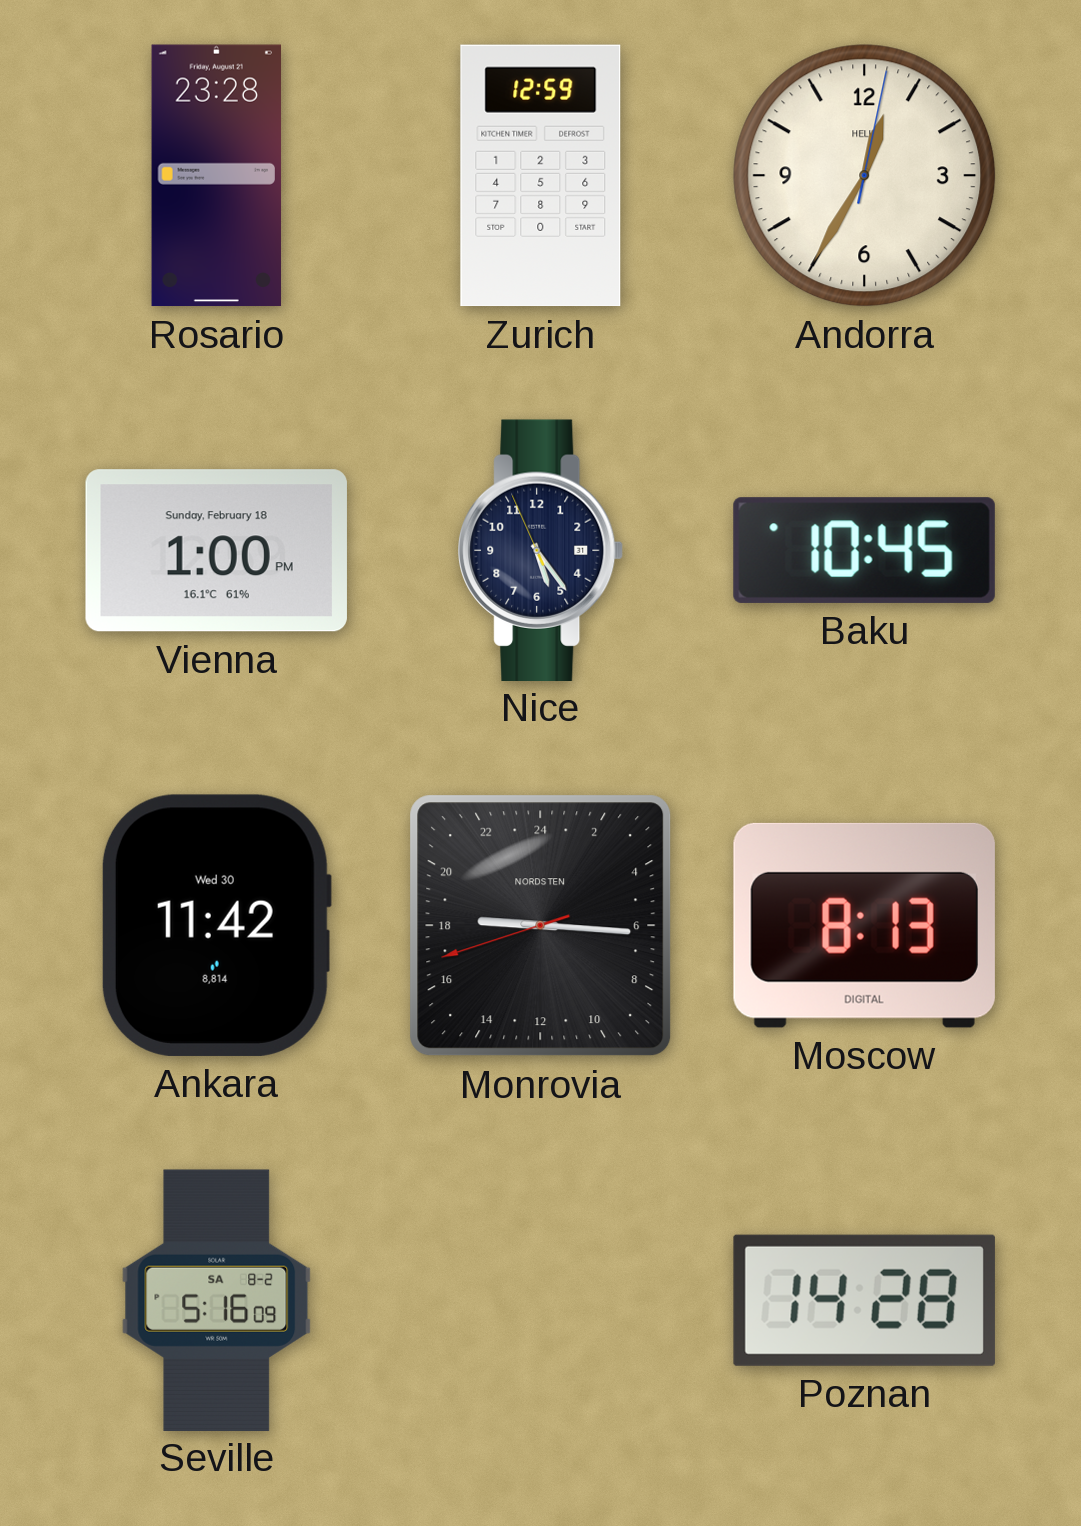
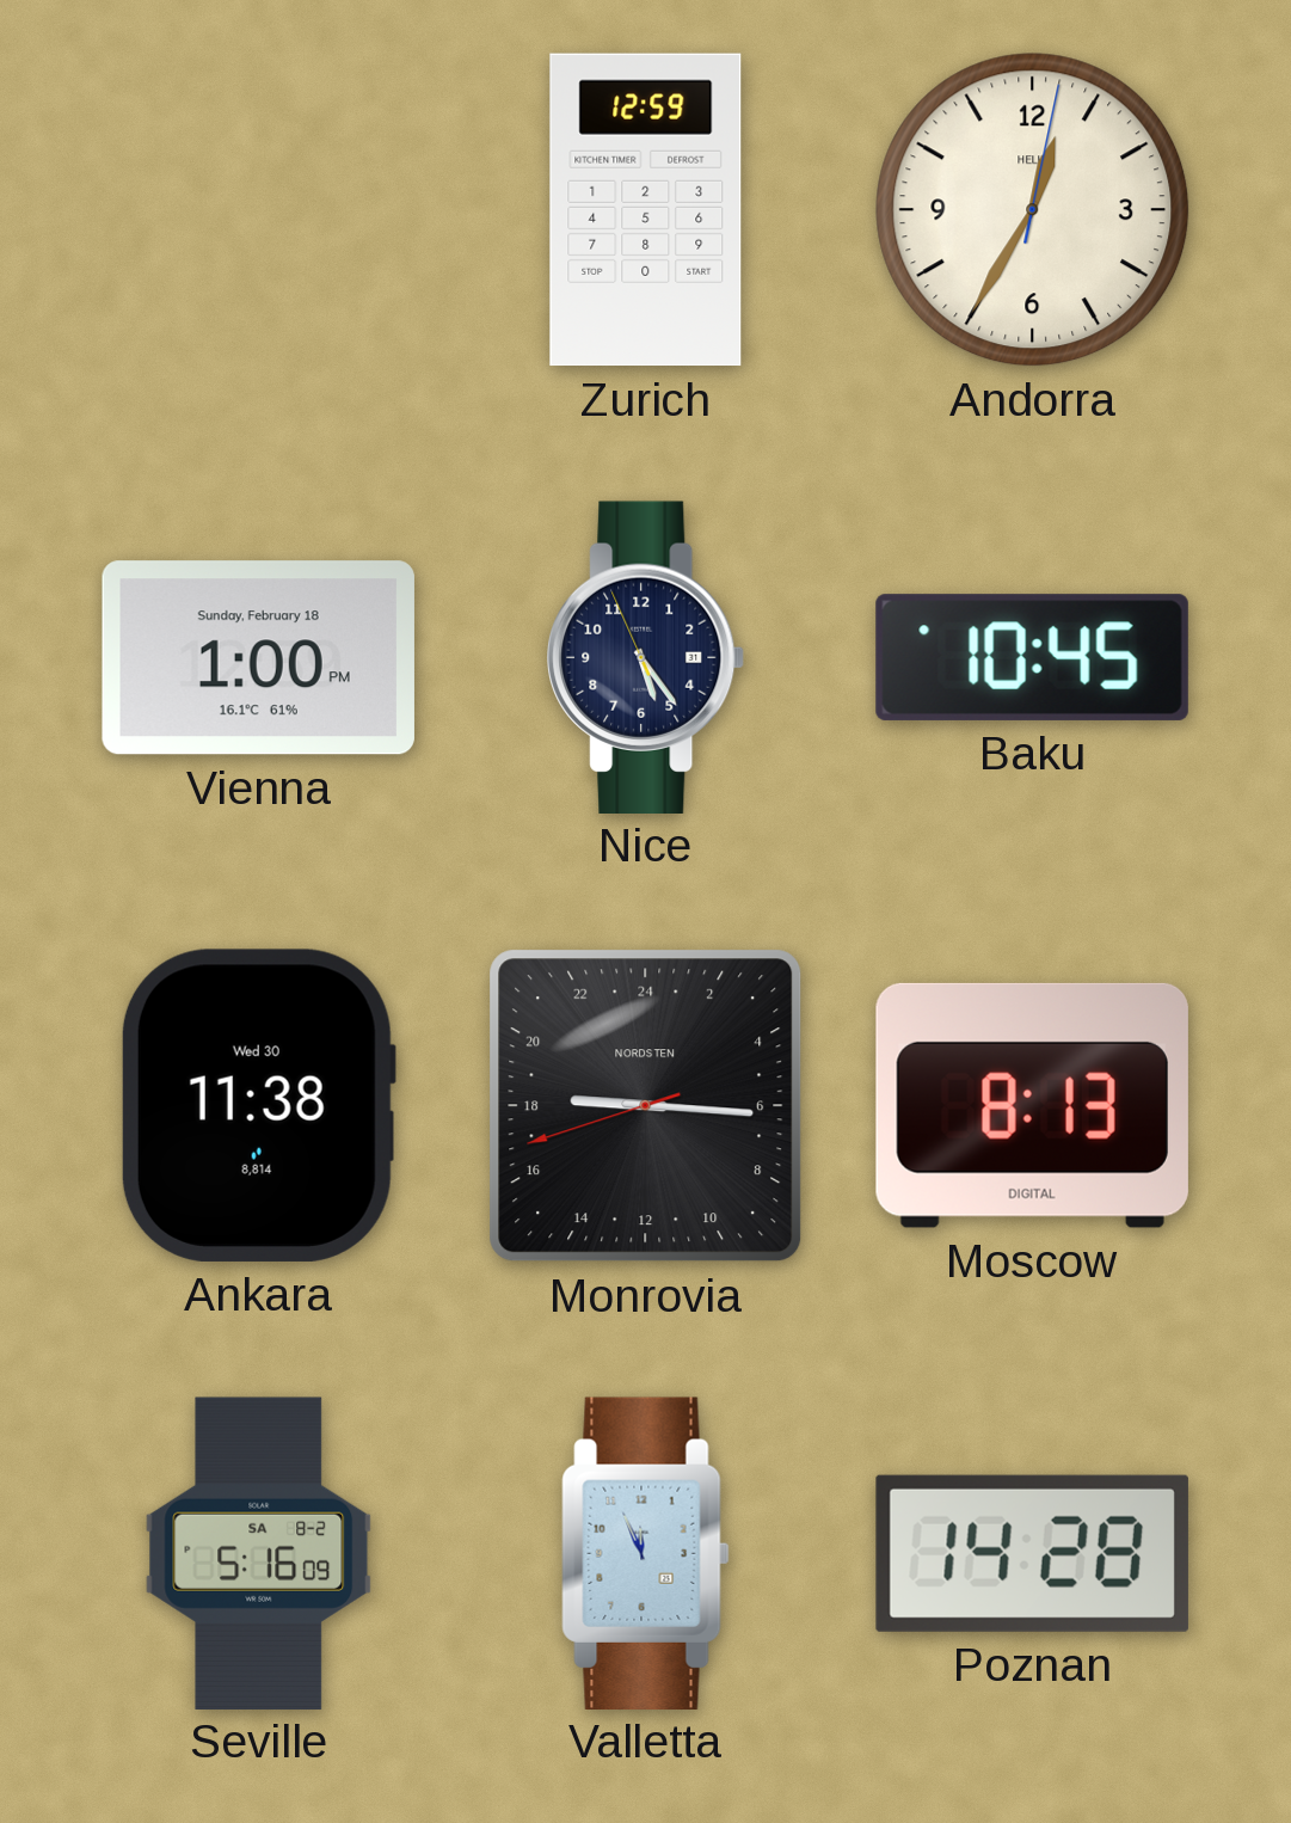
Rosario: 23:28 -> none
Ankara: 11:42 -> 11:38
Valletta: none -> 11:56
